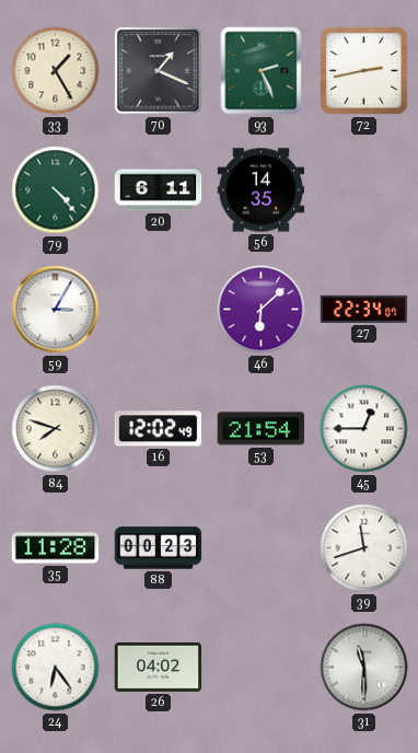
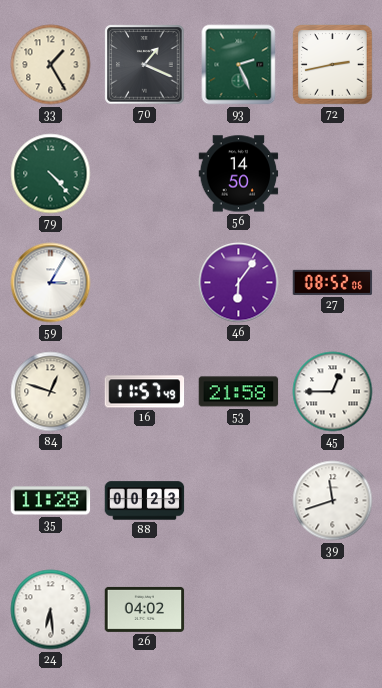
20: 6:11 -> none
56: 14:35 -> 14:50
46: 6:08 -> 6:06
27: 22:34 -> 08:52
84: 7:48 -> 12:48
16: 12:02 -> 11:57
53: 21:54 -> 21:58
24: 6:24 -> 6:29
31: 11:30 -> none
